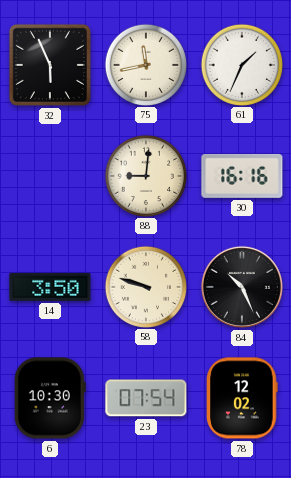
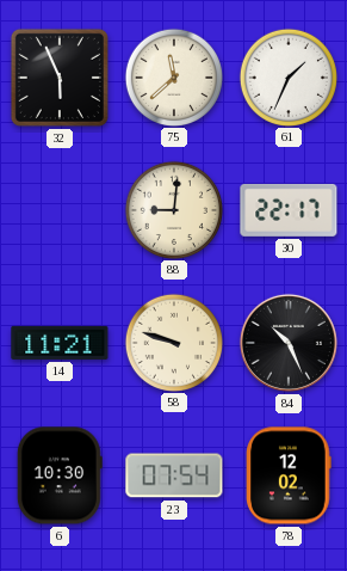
75: 11:43 -> 11:38
30: 16:16 -> 22:17
14: 3:50 -> 11:21
